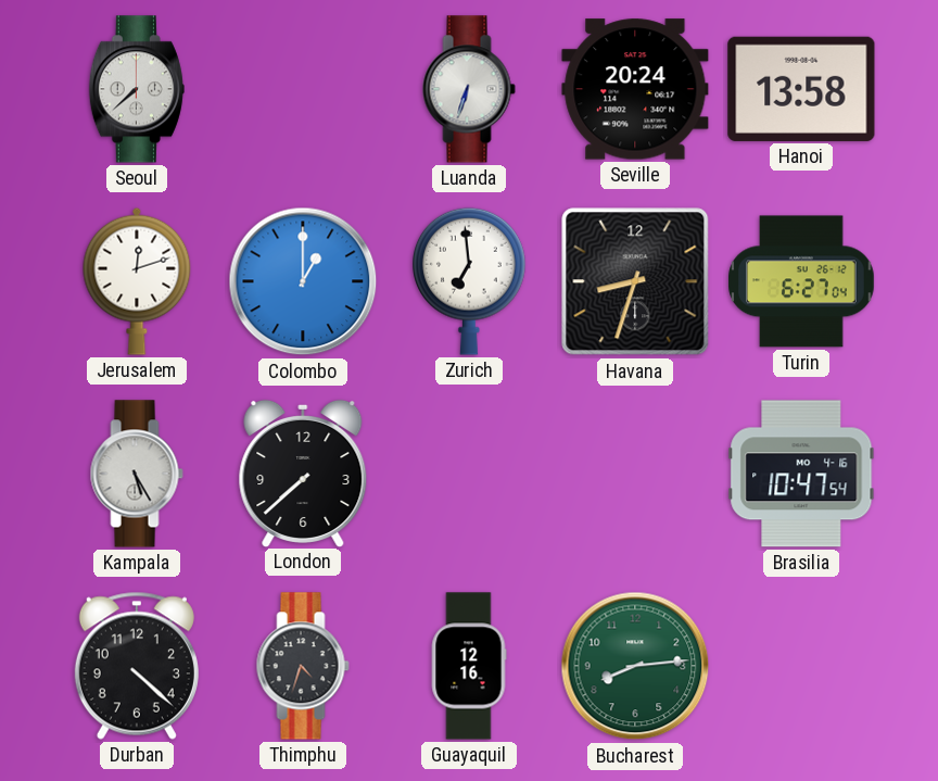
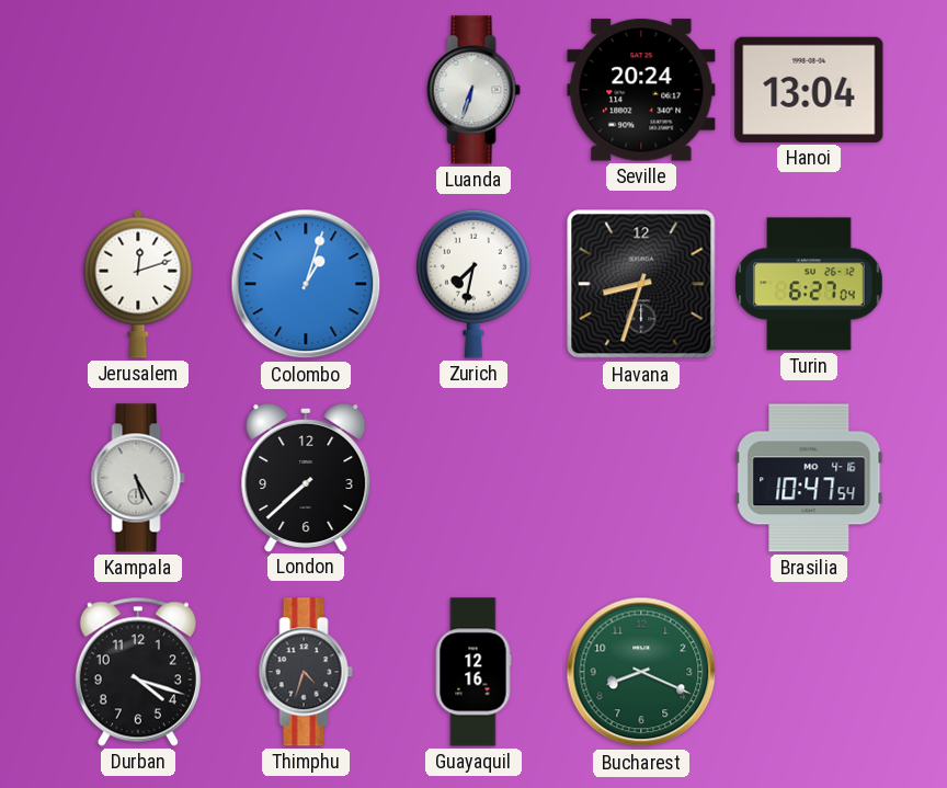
Seoul: 7:38 -> none
Hanoi: 13:58 -> 13:04
Colombo: 1:00 -> 1:03
Zurich: 6:59 -> 7:32
Durban: 4:22 -> 4:18
Bucharest: 8:14 -> 8:19
